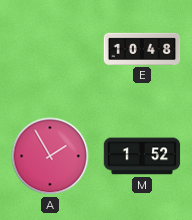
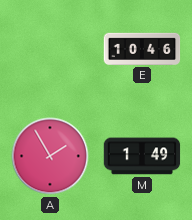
E: 10:48 -> 10:46
M: 1:52 -> 1:49
